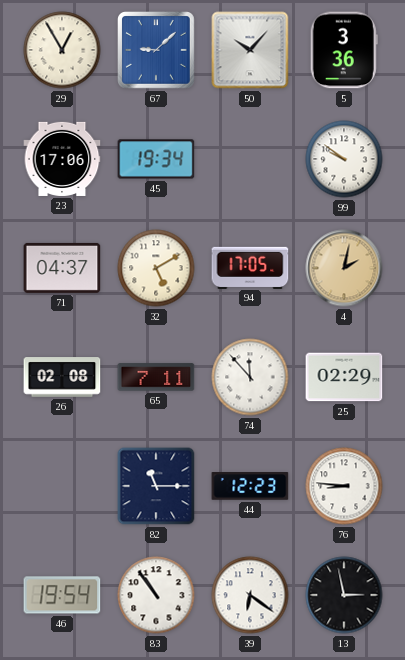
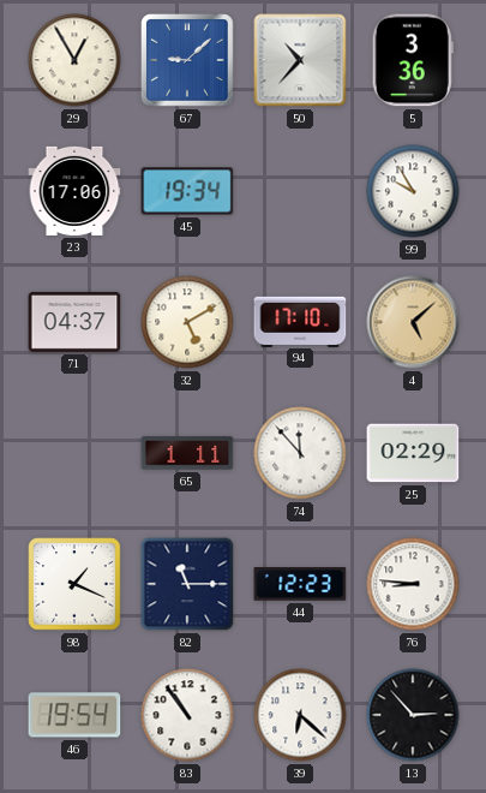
50: 10:07 -> 10:37
99: 9:51 -> 9:55
94: 17:05 -> 17:10
4: 2:02 -> 5:08
26: 02:08 -> none
65: 7:11 -> 1:11
98: none -> 1:19
39: 6:21 -> 6:22
13: 2:58 -> 2:53
